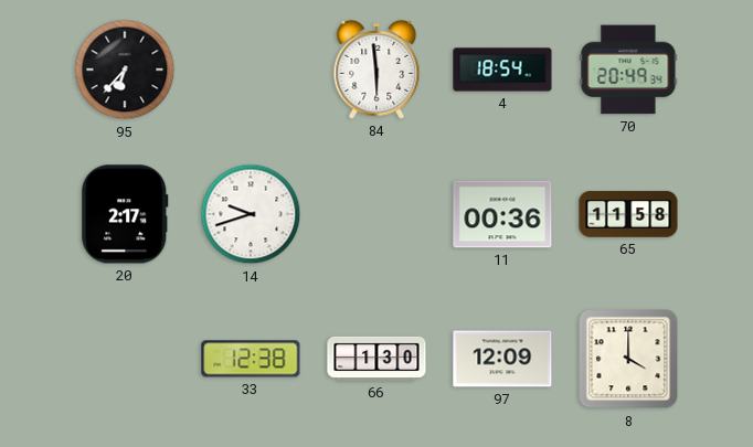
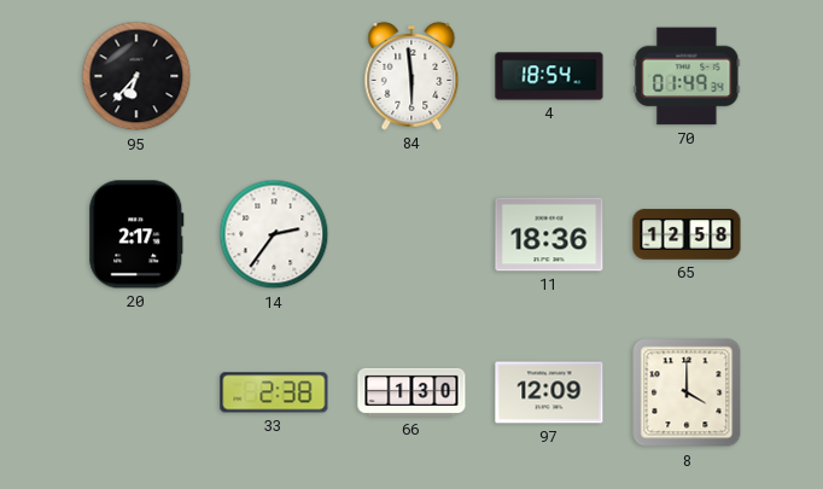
70: 20:49 -> 01:49
14: 9:42 -> 2:36
11: 00:36 -> 18:36
65: 11:58 -> 12:58
33: 12:38 -> 2:38
